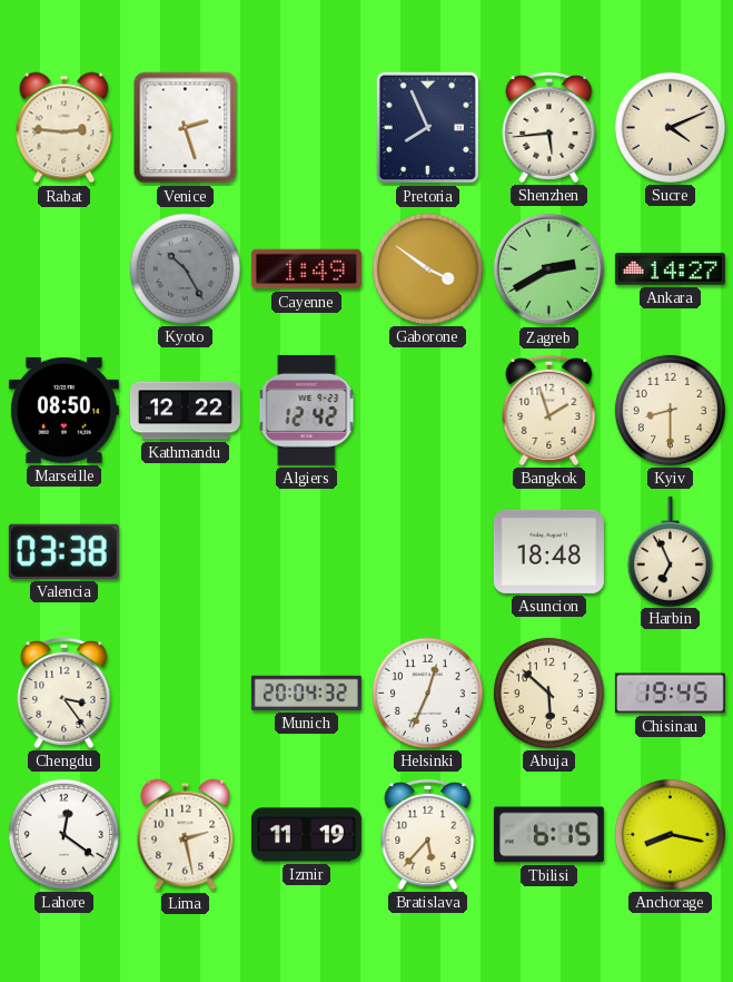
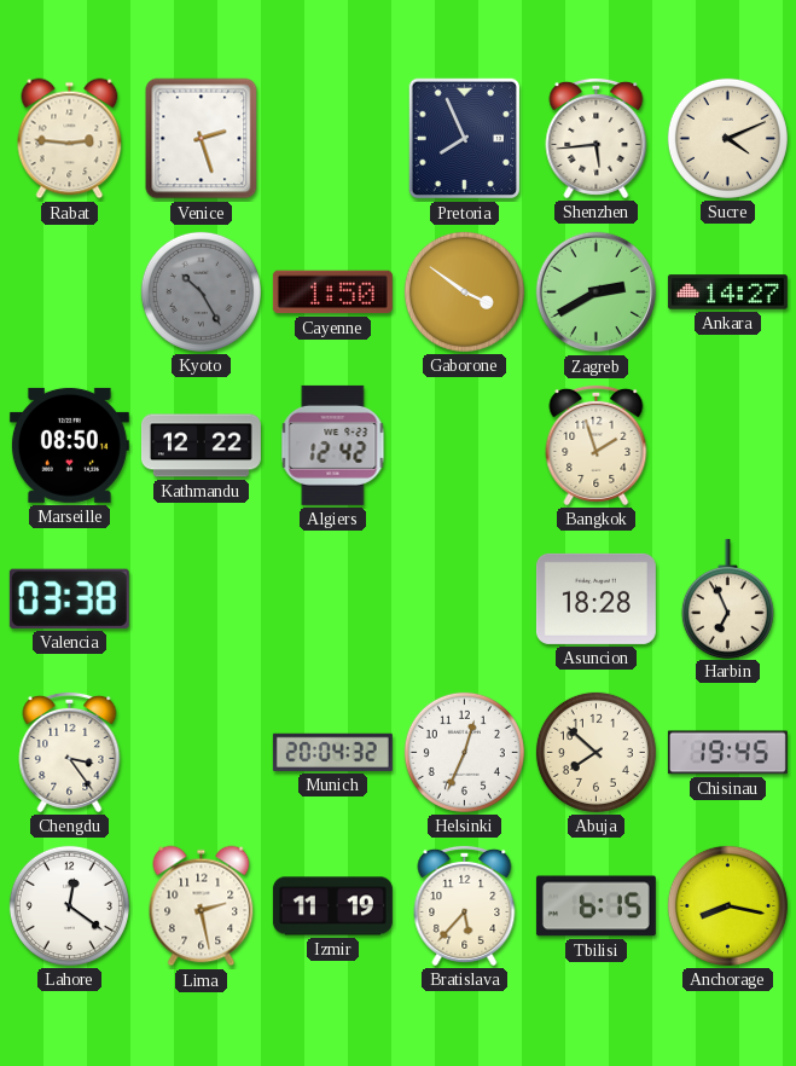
Cayenne: 1:49 -> 1:50
Kyiv: 8:30 -> none
Asuncion: 18:48 -> 18:28
Abuja: 5:52 -> 7:52
